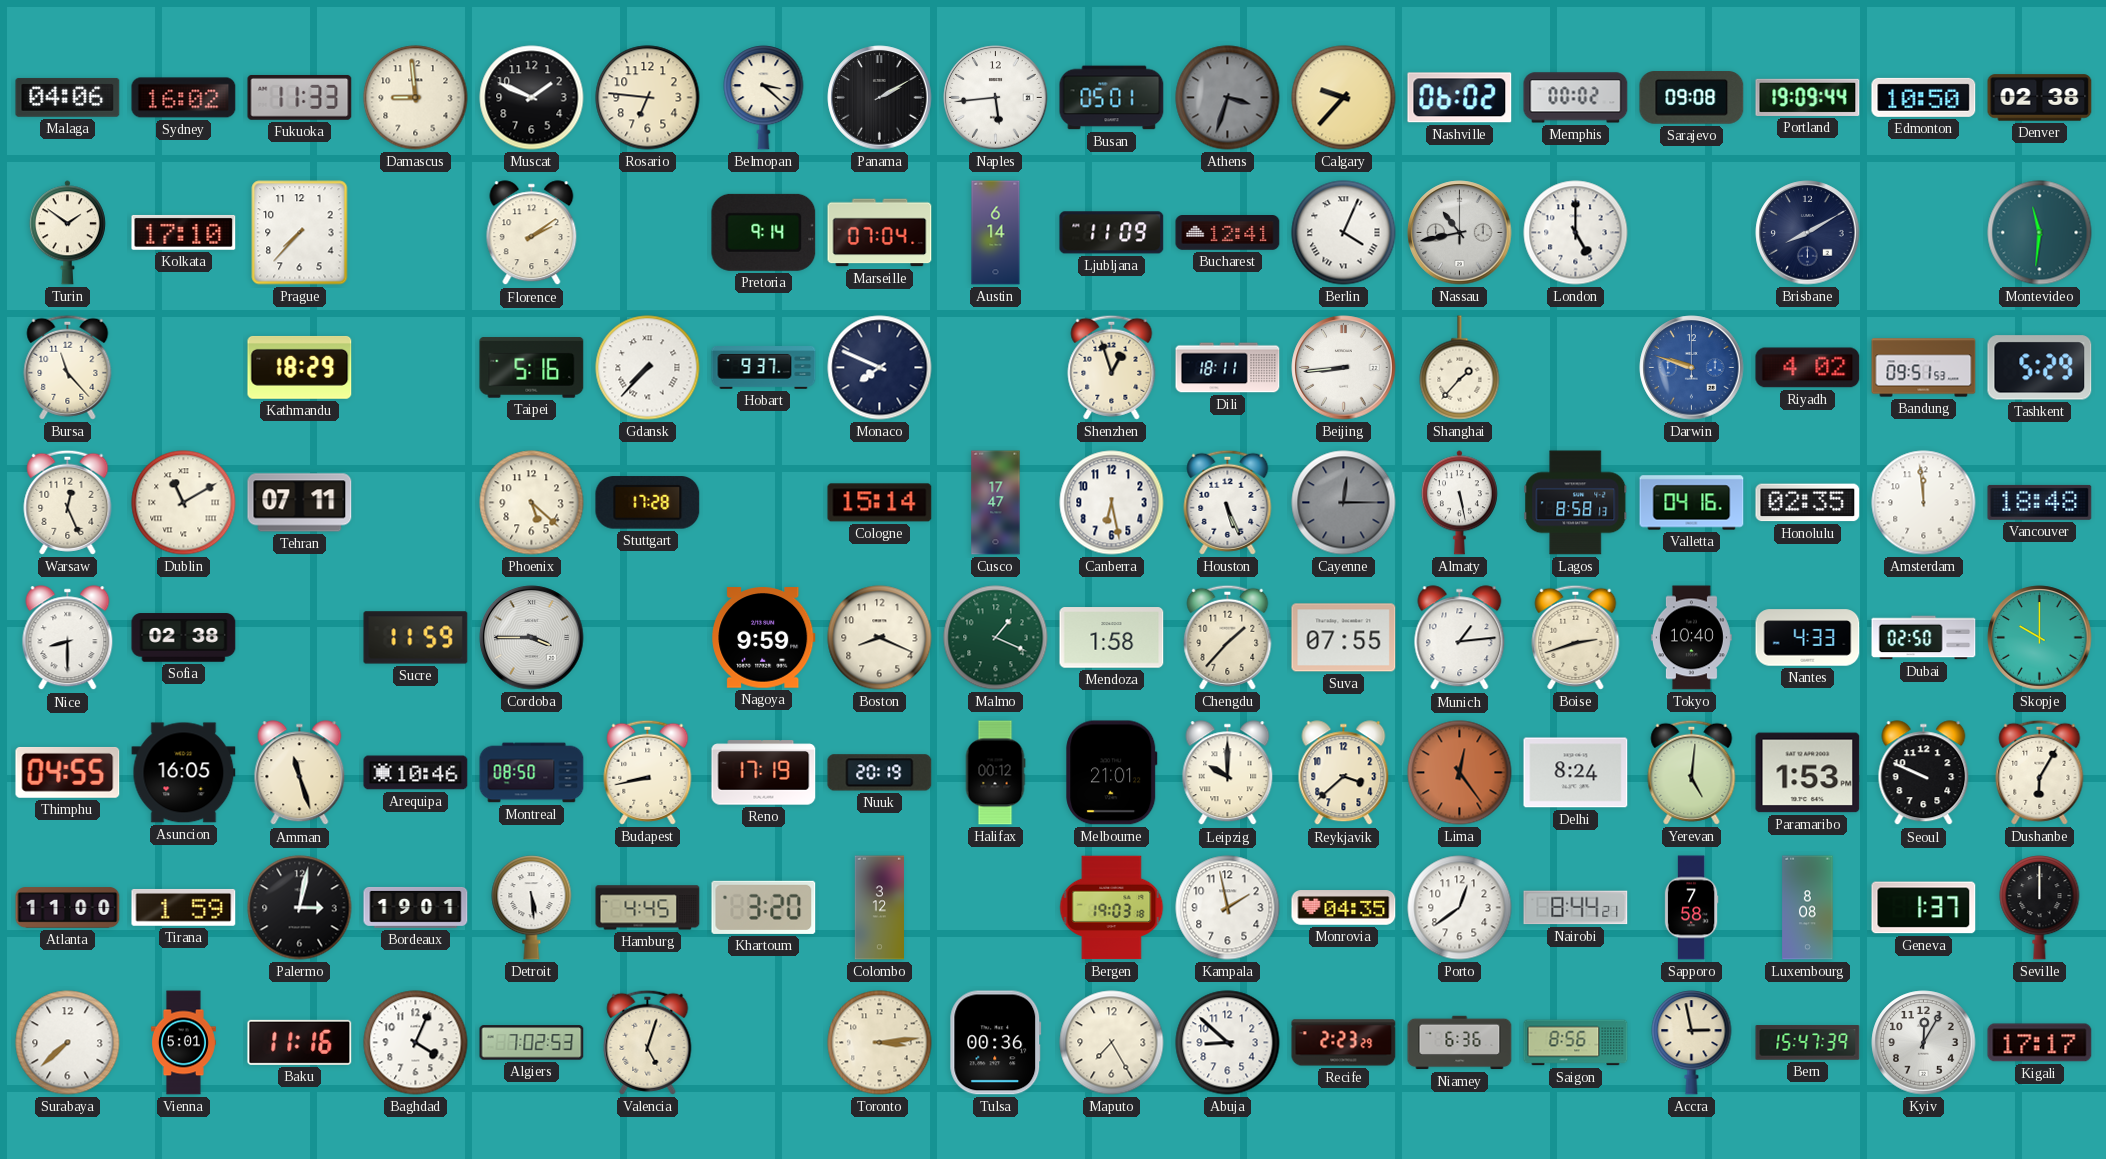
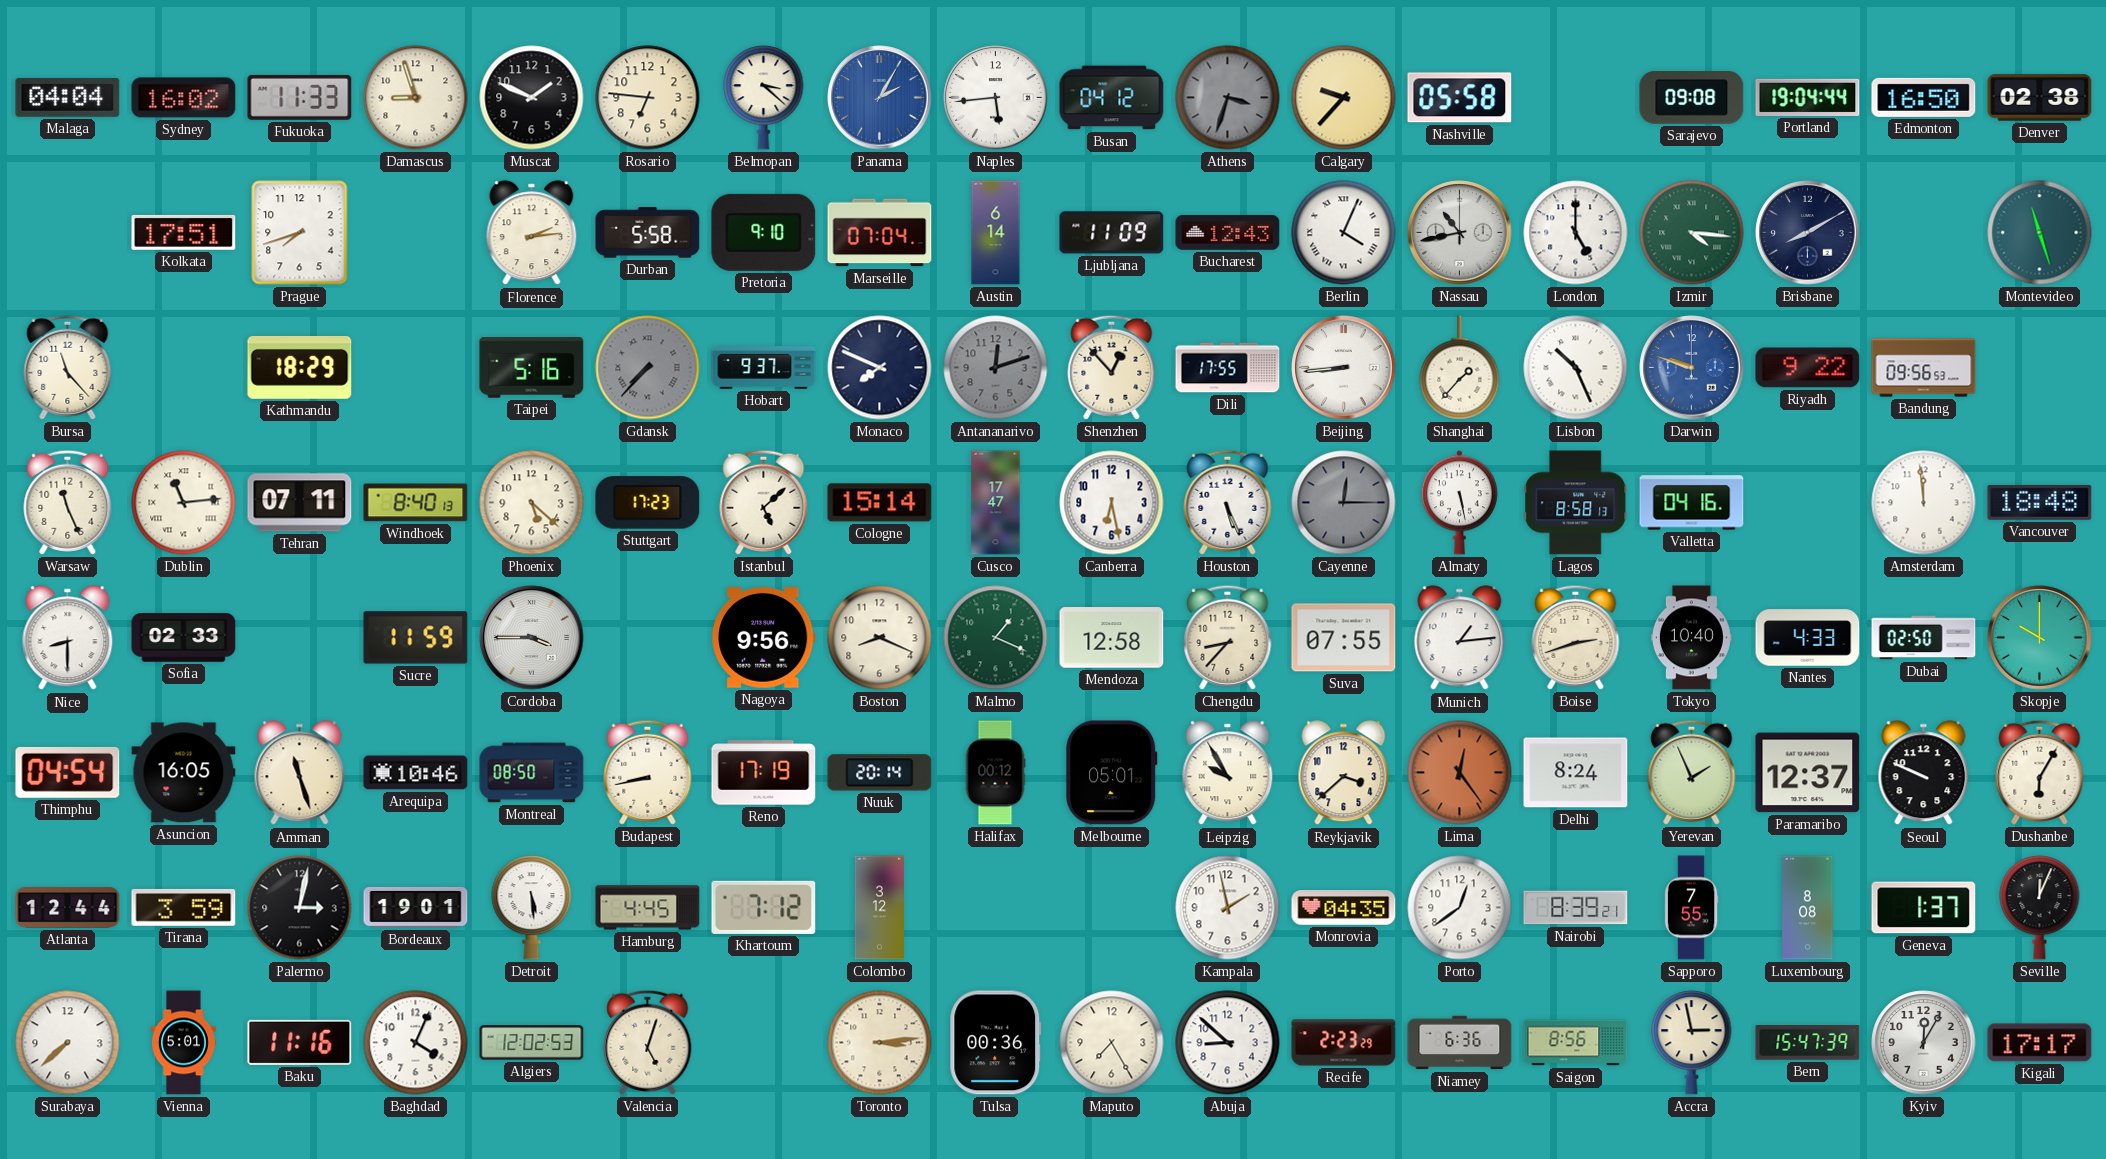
Malaga: 04:06 -> 04:04
Damascus: 8:59 -> 8:57
Panama: 2:10 -> 2:05
Panama dial: black -> blue
Busan: 05:01 -> 04:12
Nashville: 06:02 -> 05:58
Memphis: 00:02 -> none
Portland: 19:09 -> 19:04
Edmonton: 10:50 -> 16:50
Turin: 1:51 -> none
Kolkata: 17:10 -> 17:51
Prague: 7:37 -> 7:42
Florence: 2:09 -> 2:14
Durban: none -> 5:58
Pretoria: 9:14 -> 9:10
Bucharest: 12:41 -> 12:43
Izmir: none -> 4:16
Montevideo: 11:31 -> 11:27
Gdansk dial: white -> grey
Antananarivo: none -> 12:12
Shenzhen: 12:57 -> 12:53
Dili: 18:11 -> 17:55
Lisbon: none -> 10:26
Riyadh: 4:02 -> 9:22
Bandung: 09:51 -> 09:56
Tashkent: 5:29 -> none
Warsaw: 12:26 -> 11:26
Dublin: 11:10 -> 11:14
Windhoek: none -> 8:40
Stuttgart: 17:28 -> 17:23
Istanbul: none -> 5:08
Honolulu: 02:35 -> none
Sofia: 02:38 -> 02:33
Nagoya: 9:59 -> 9:56
Mendoza: 1:58 -> 12:58
Chengdu: 1:37 -> 8:37
Thimphu: 04:55 -> 04:54
Nuuk: 20:19 -> 20:14
Melbourne: 21:01 -> 05:01
Leipzig: 10:00 -> 9:55
Yerevan: 5:01 -> 1:56
Paramaribo: 1:53 -> 12:37
Atlanta: 11:00 -> 12:44
Tirana: 1:59 -> 3:59
Khartoum: 3:20 -> 7:12
Bergen: 19:03 -> none
Nairobi: 8:44 -> 8:39
Sapporo: 7:58 -> 7:55
Seville: 12:00 -> 12:04
Algiers: 7:02 -> 12:02
